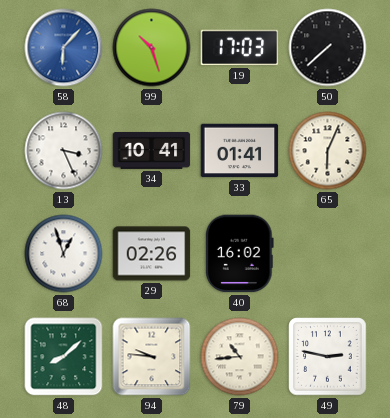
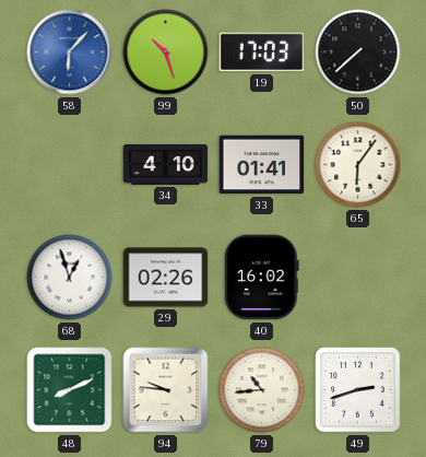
13: 3:26 -> none
34: 10:41 -> 4:10
65: 6:04 -> 6:06
48: 8:08 -> 8:11
49: 2:47 -> 2:42
